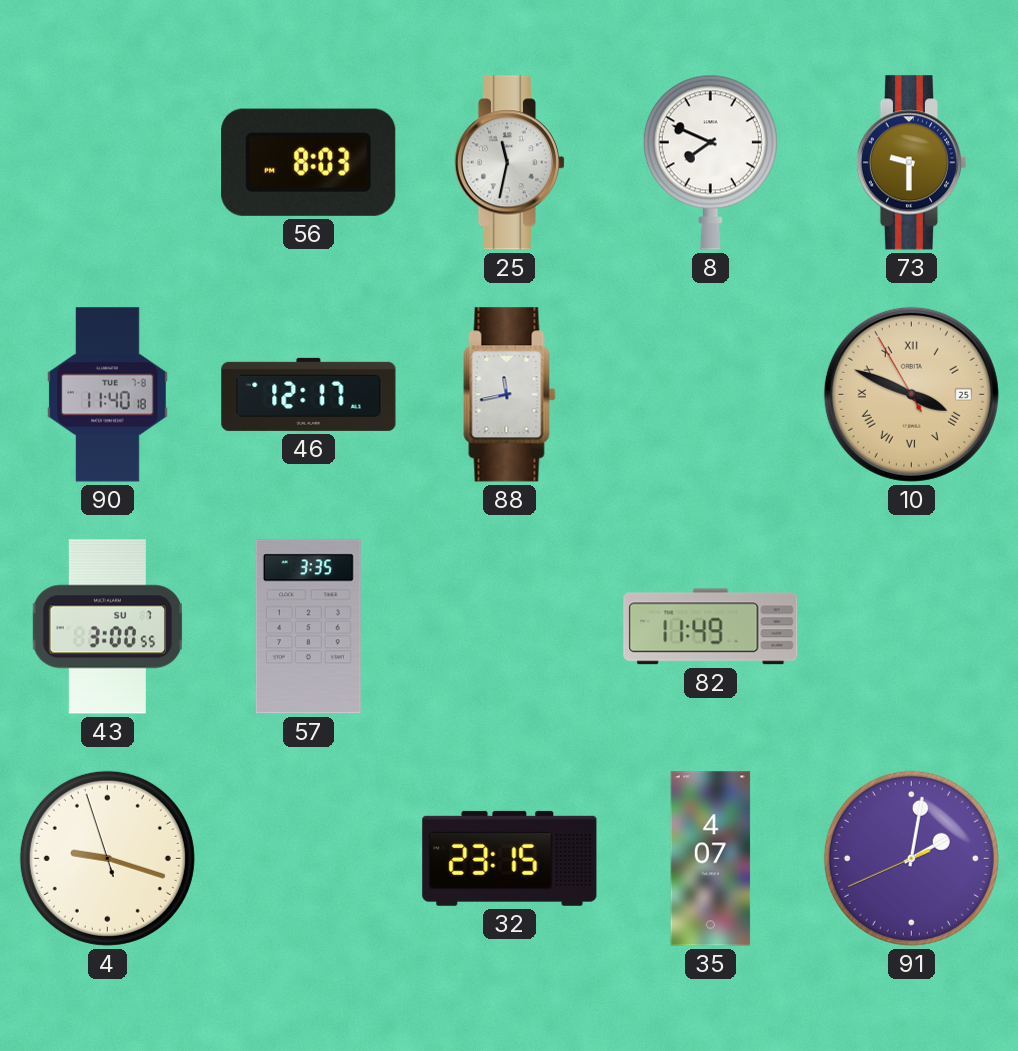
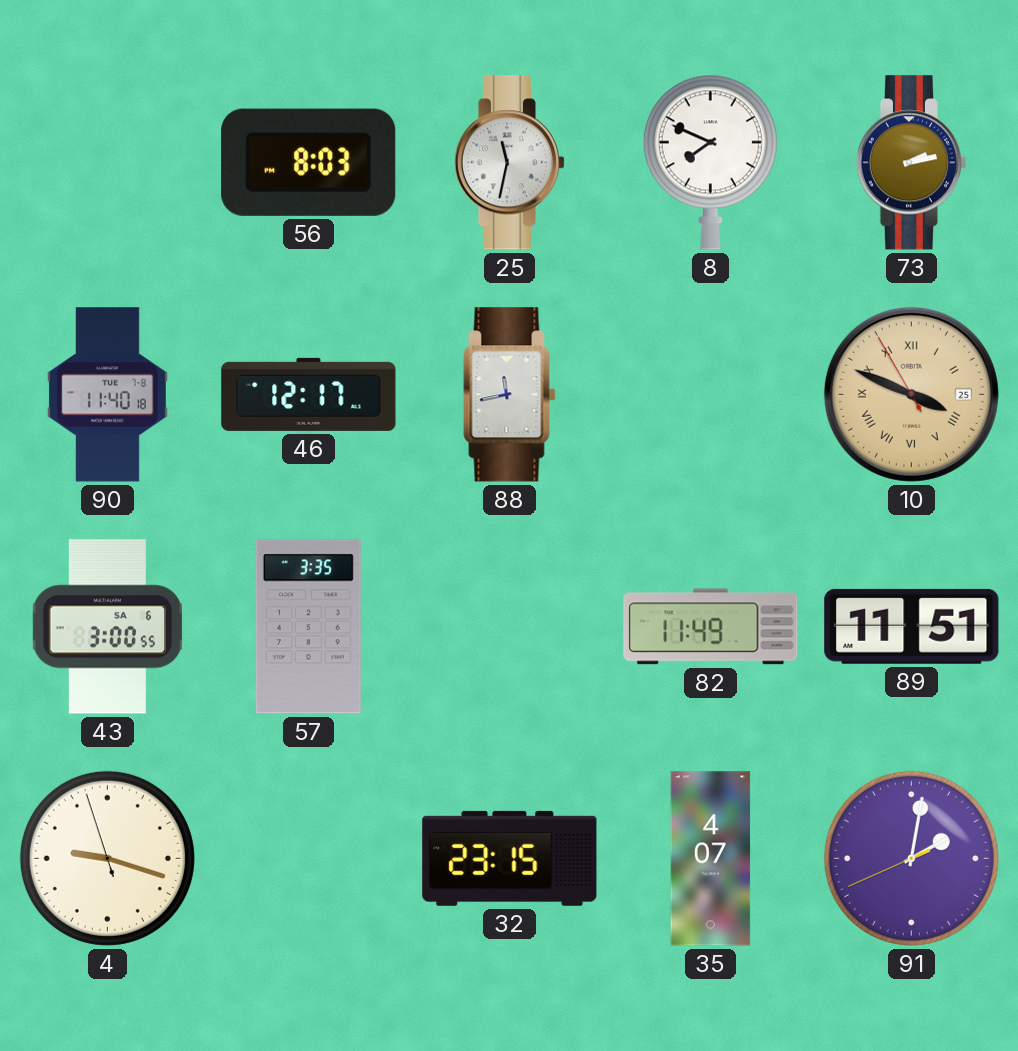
73: 9:30 -> 2:13
43 date: SU 7 -> SA 6
89: none -> 11:51
